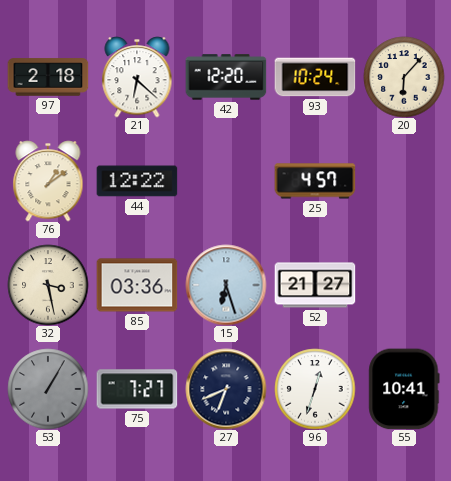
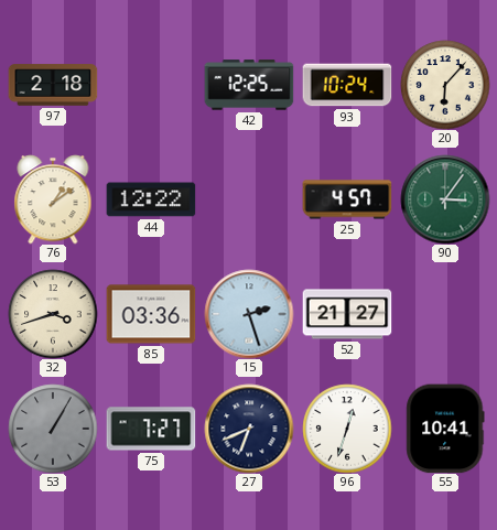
21: 6:22 -> none
42: 12:20 -> 12:25
90: none -> 3:06
32: 3:28 -> 3:42
15: 6:27 -> 2:27
